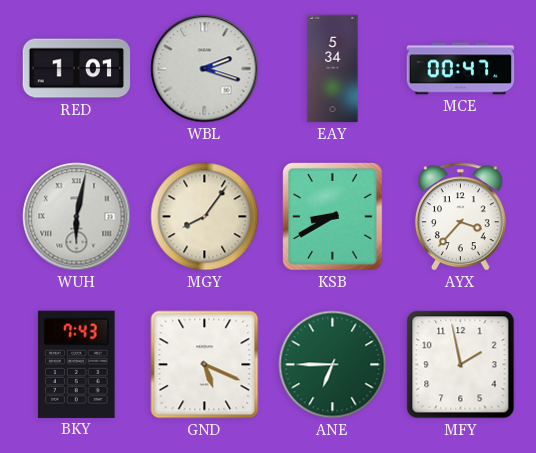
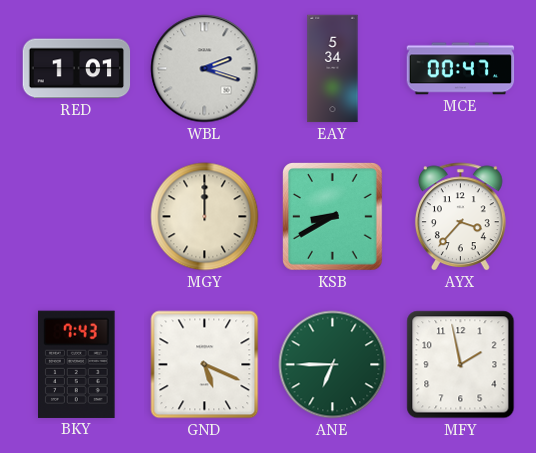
WUH: 6:02 -> none
MGY: 8:06 -> 12:00
